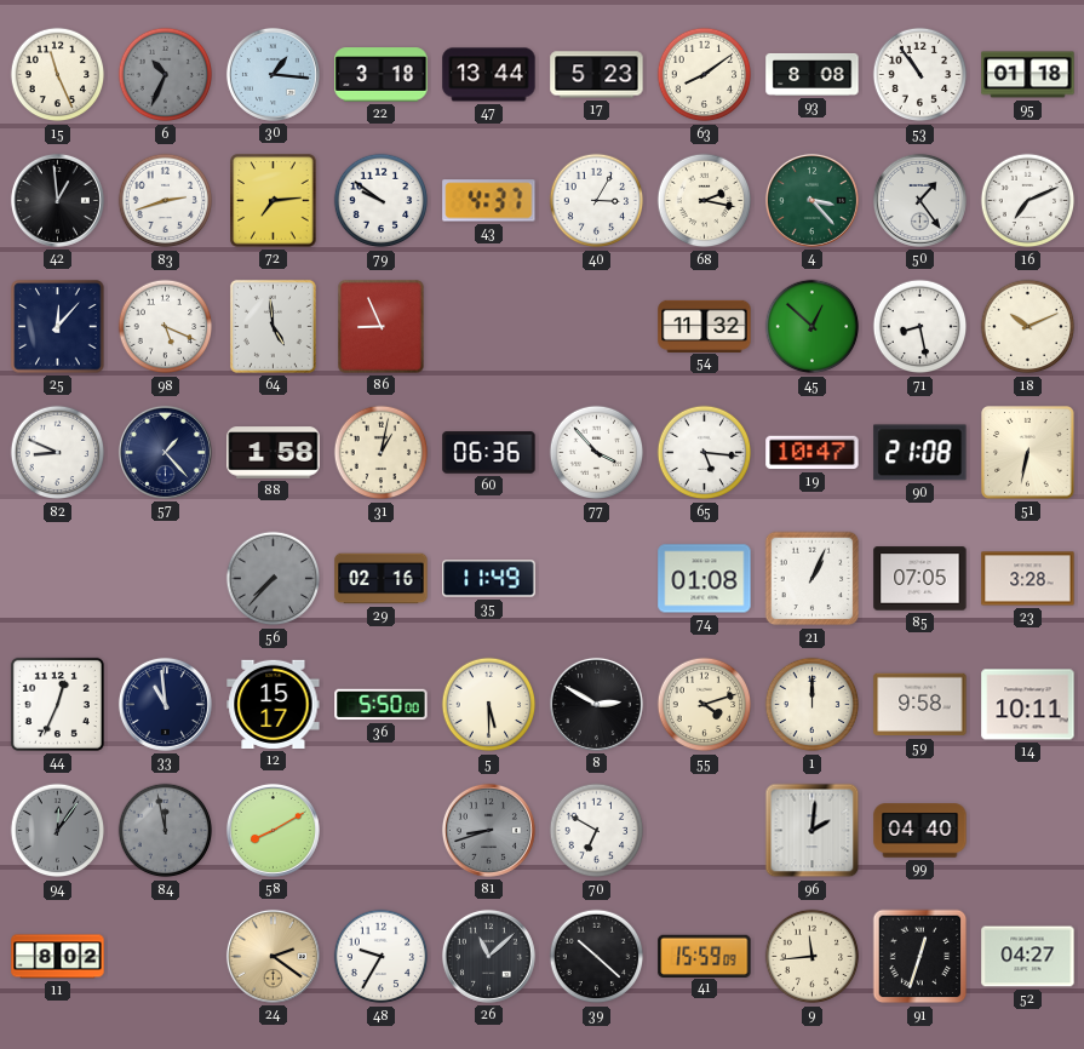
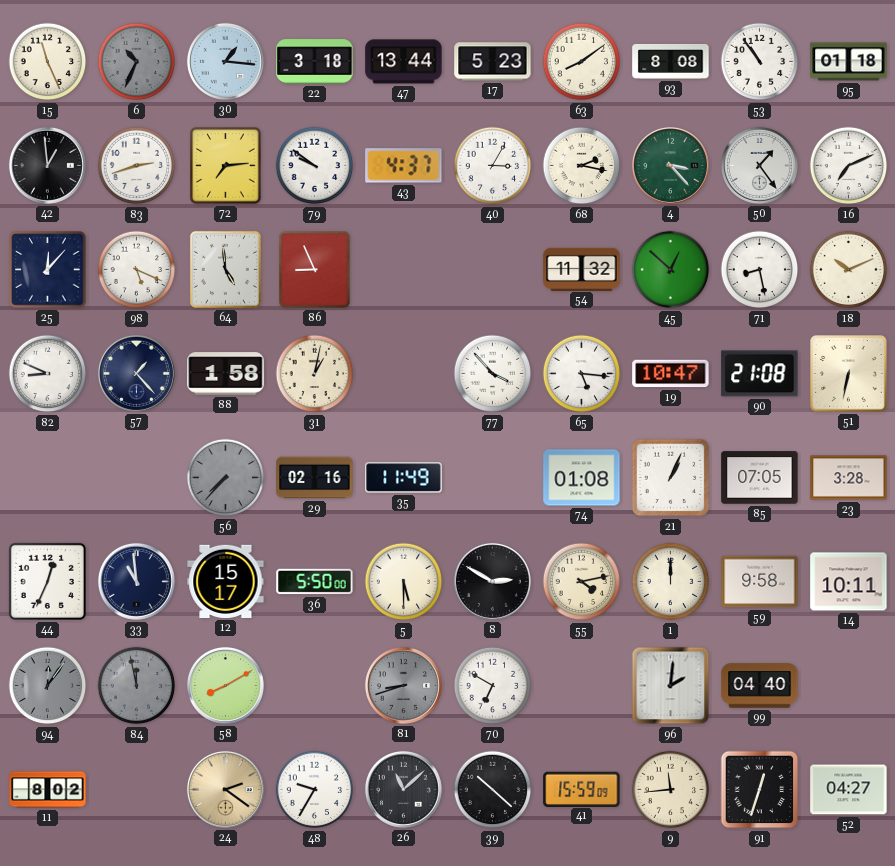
60: 06:36 -> none
55: 4:12 -> 4:13
